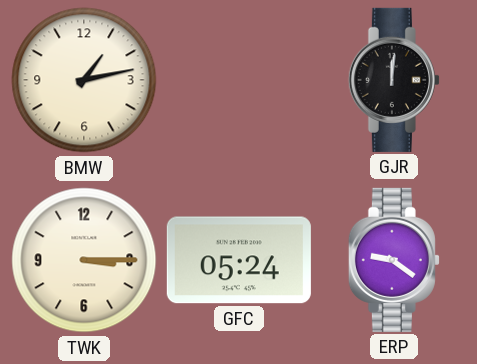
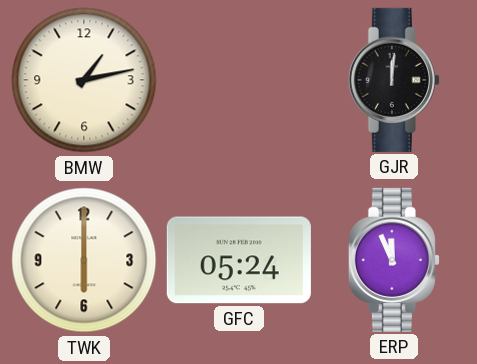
TWK: 3:15 -> 6:00
ERP: 9:21 -> 11:56
